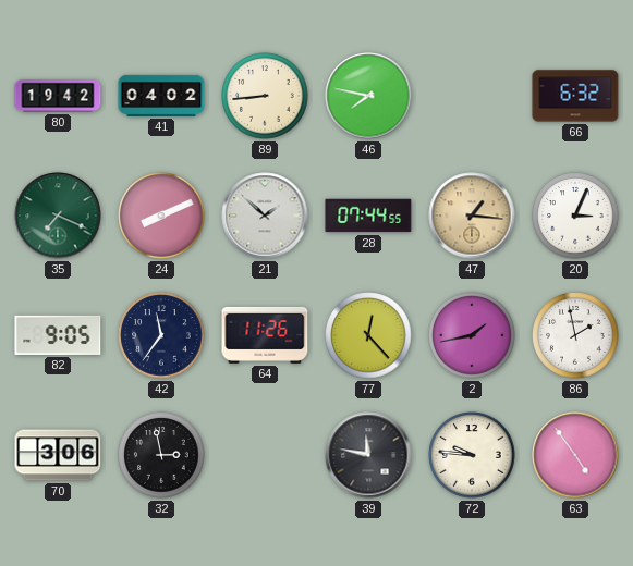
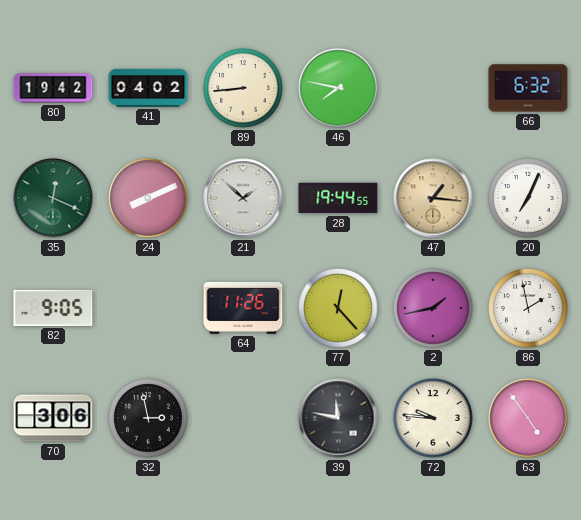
35: 7:19 -> 12:19
28: 07:44 -> 19:44
20: 3:04 -> 7:04
42: 11:36 -> none
